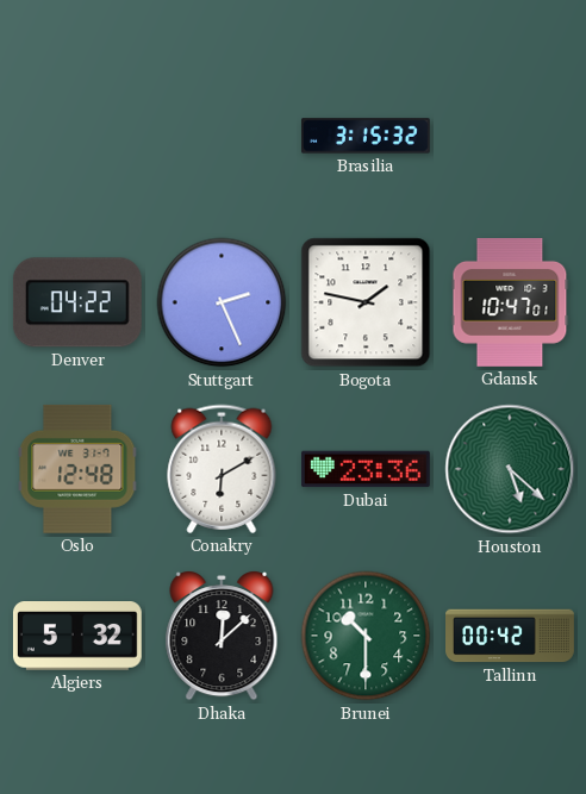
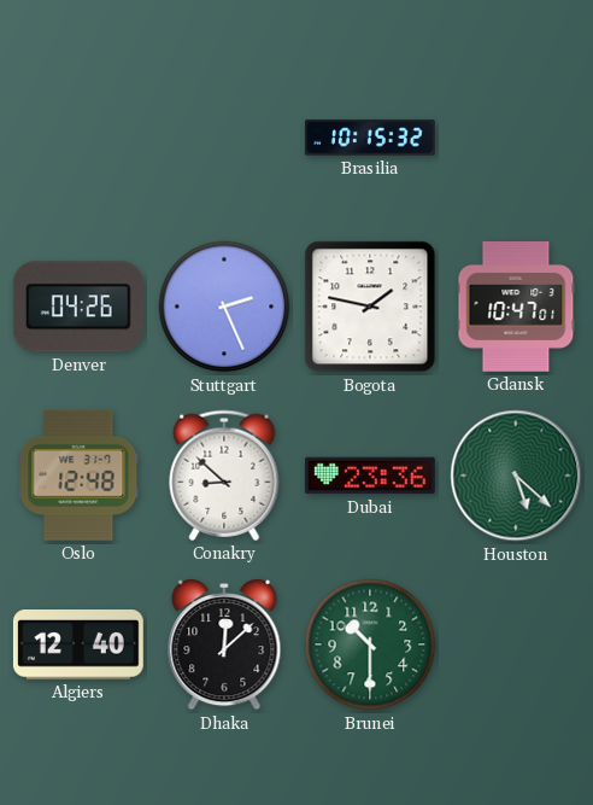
Brasilia: 3:15 -> 10:15
Denver: 04:22 -> 04:26
Conakry: 6:10 -> 8:52
Algiers: 5:32 -> 12:40
Tallinn: 00:42 -> none
